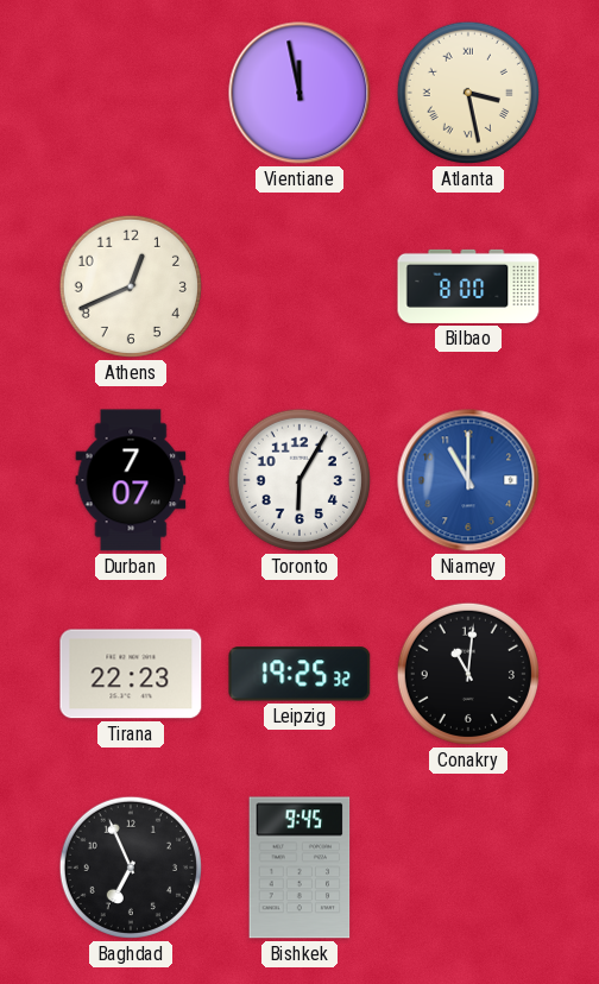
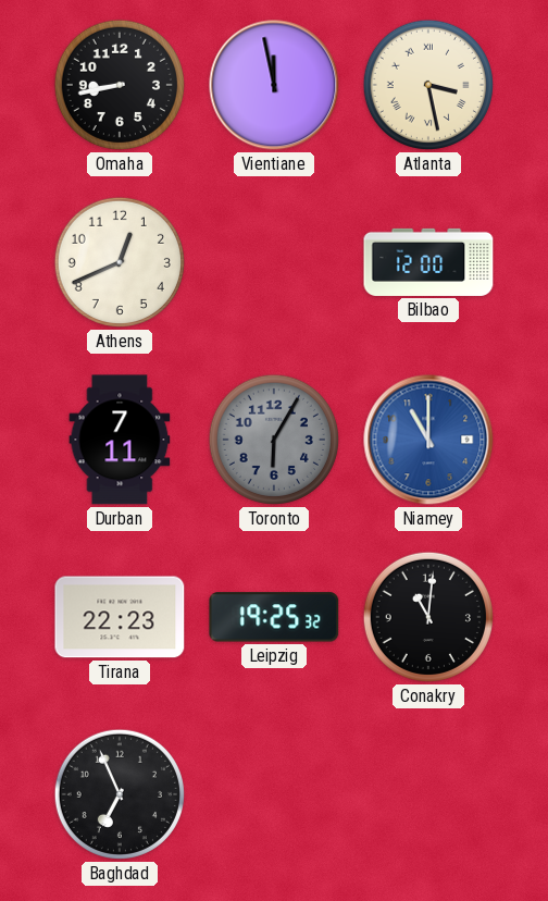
Omaha: none -> 8:43
Bilbao: 8:00 -> 12:00
Durban: 7:07 -> 7:11
Toronto dial: white -> grey
Bishkek: 9:45 -> none
